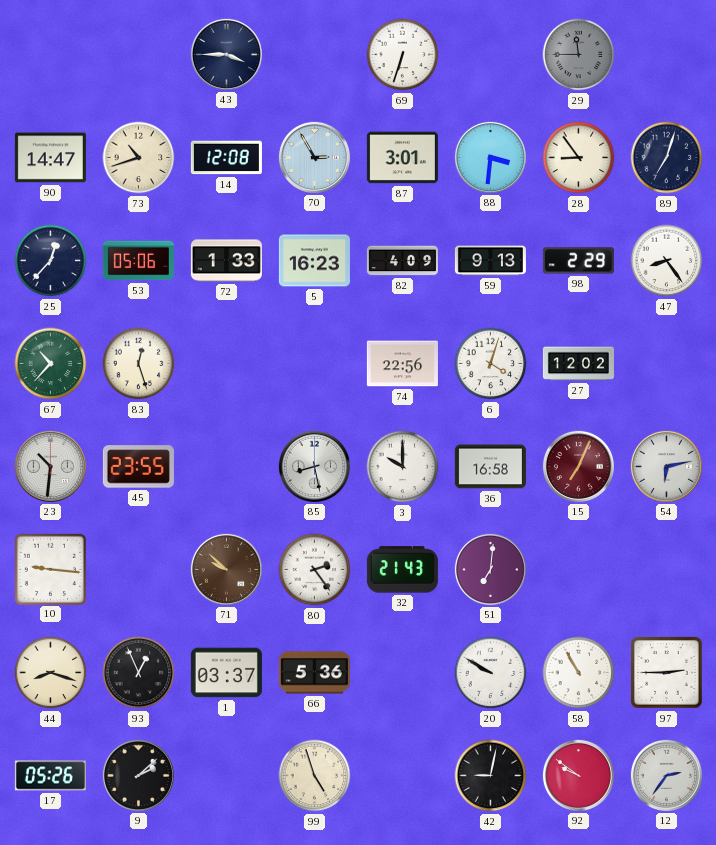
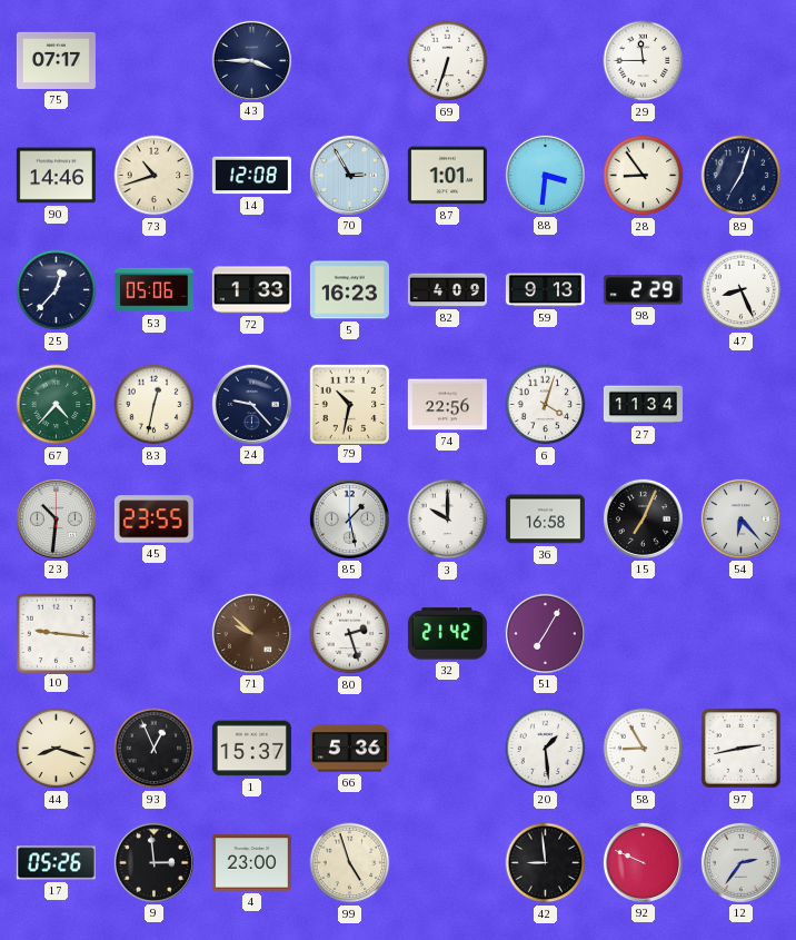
75: none -> 07:17
29 dial: grey -> white
90: 14:47 -> 14:46
87: 3:01 -> 1:01
47: 8:24 -> 8:26
67: 10:37 -> 4:37
83: 12:27 -> 12:32
24: none -> 9:23
79: none -> 10:32
27: 12:02 -> 11:34
85: 8:28 -> 1:28
15 dial: burgundy -> black
54: 6:13 -> 6:23
80: 2:24 -> 2:27
32: 21:43 -> 21:42
51: 7:01 -> 7:05
1: 03:37 -> 15:37
20: 9:50 -> 1:29
58: 10:55 -> 8:55
97: 2:45 -> 2:43
9: 2:08 -> 2:59
4: none -> 23:00
42: 9:02 -> 8:59
92: 9:51 -> 9:49
